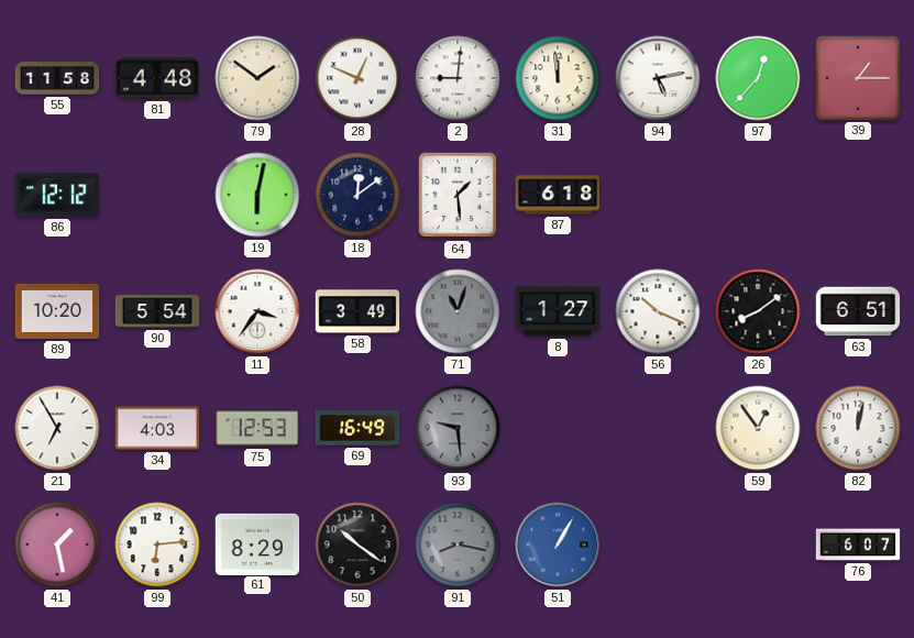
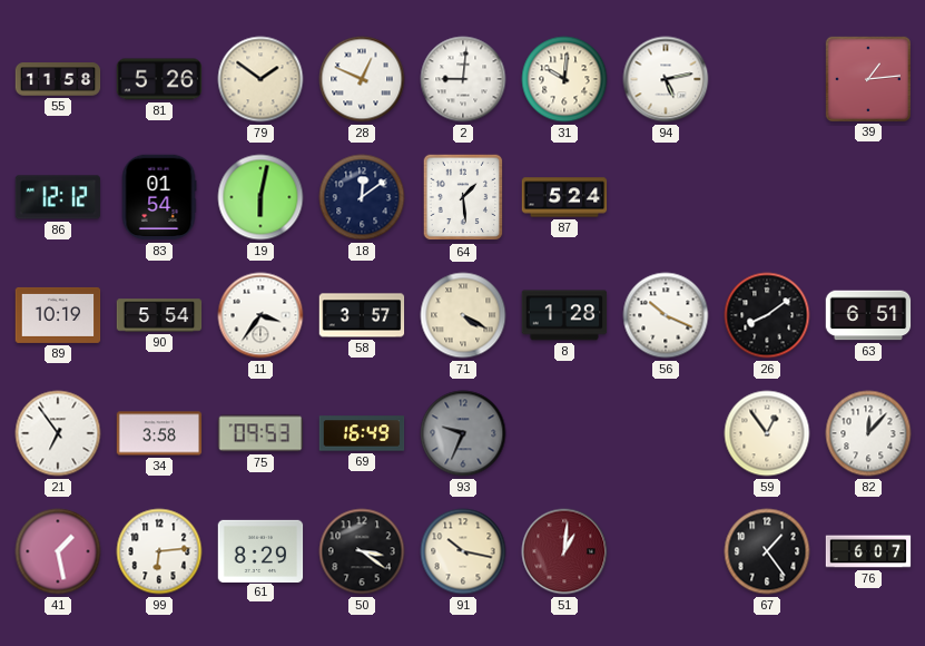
81: 4:48 -> 5:26
31: 11:59 -> 10:01
97: 12:37 -> none
39: 1:15 -> 1:14
83: none -> 01:54
87: 6:18 -> 5:24
89: 10:20 -> 10:19
58: 3:49 -> 3:57
71: 11:03 -> 4:20
71 dial: grey -> cream
8: 1:27 -> 1:28
21: 6:55 -> 6:54
34: 4:03 -> 3:58
75: 12:53 -> 09:53
93: 9:29 -> 9:34
82: 12:02 -> 12:07
50: 10:21 -> 3:21
91: 8:17 -> 10:17
91 dial: grey -> cream
51: 1:05 -> 1:01
51 dial: blue -> burgundy
67: none -> 1:24
